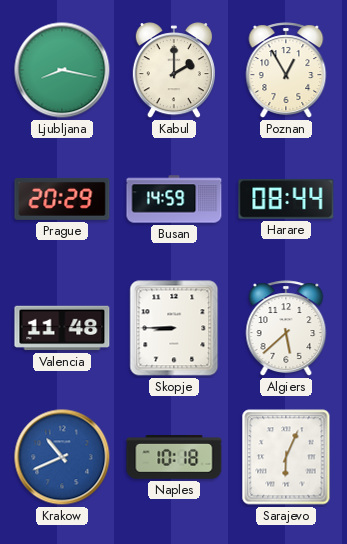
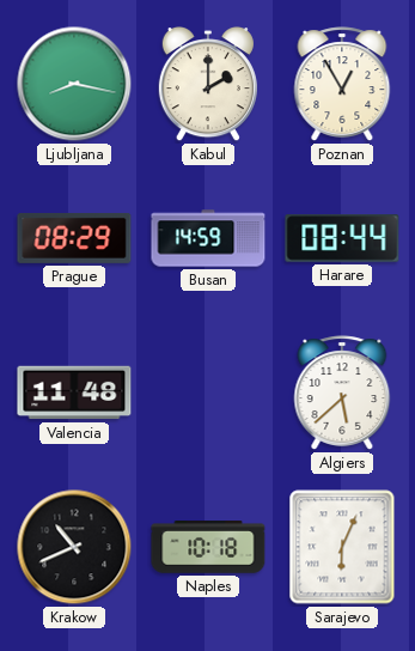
Prague: 20:29 -> 08:29
Skopje: 8:45 -> none
Krakow dial: blue -> black
